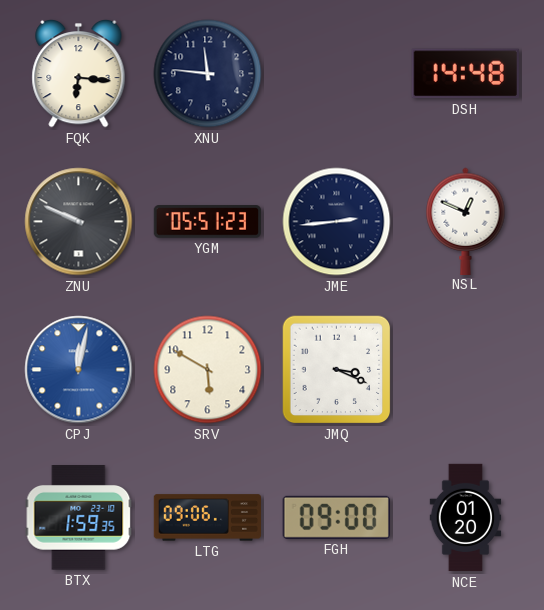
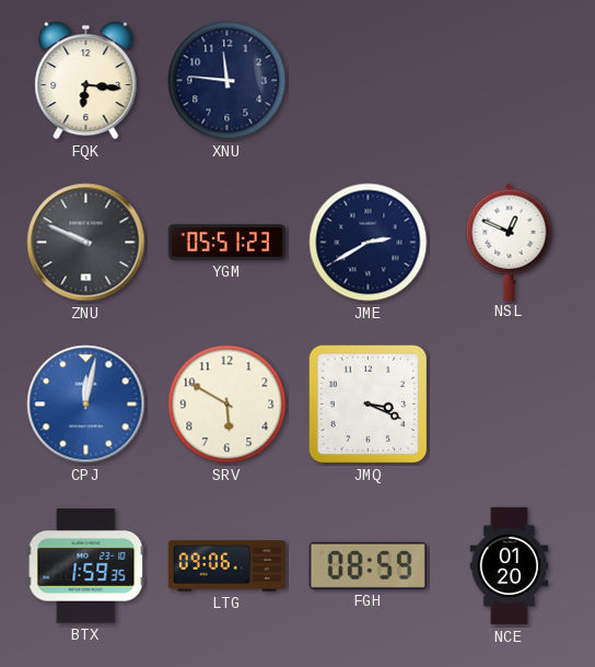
DSH: 14:48 -> none
JME: 2:44 -> 2:40
FGH: 09:00 -> 08:59
